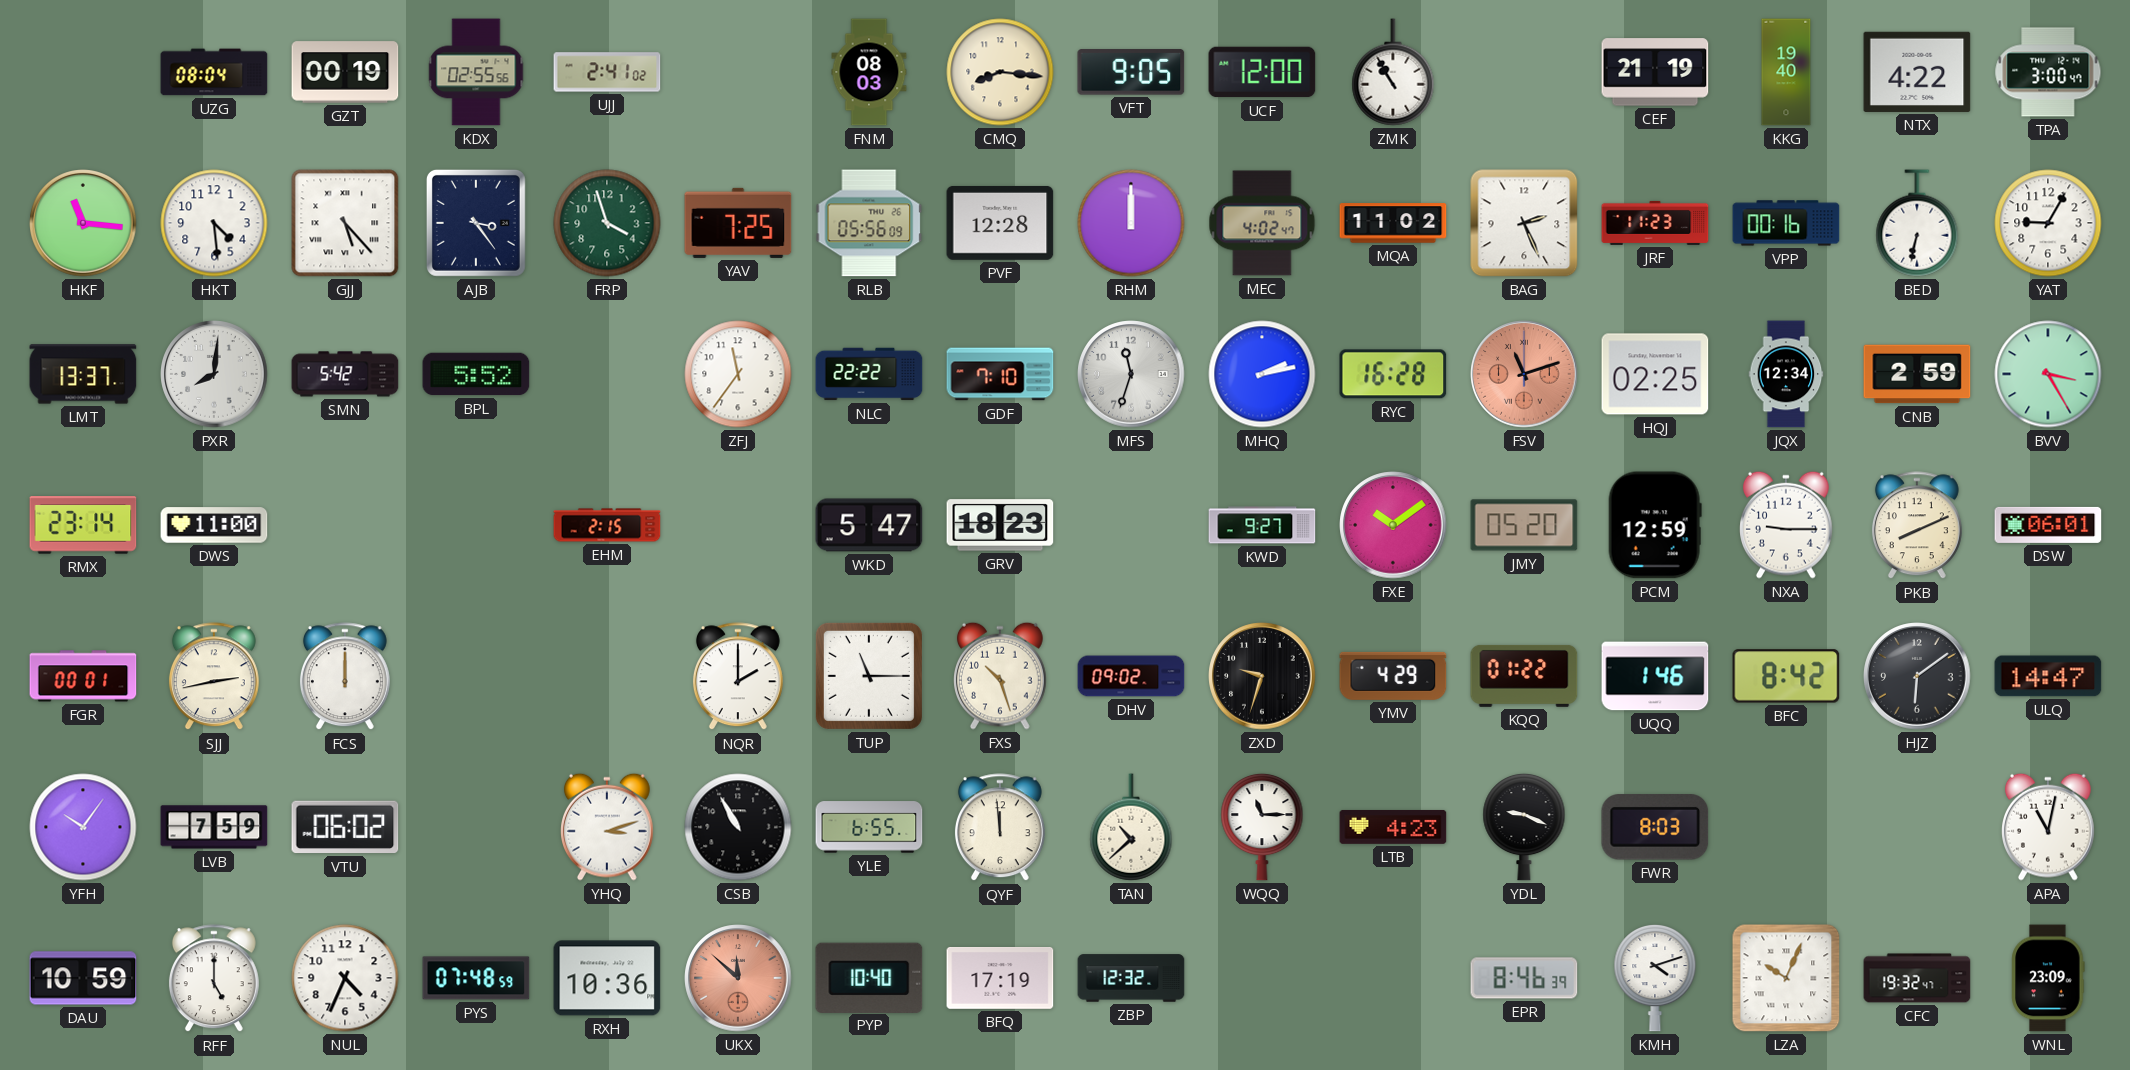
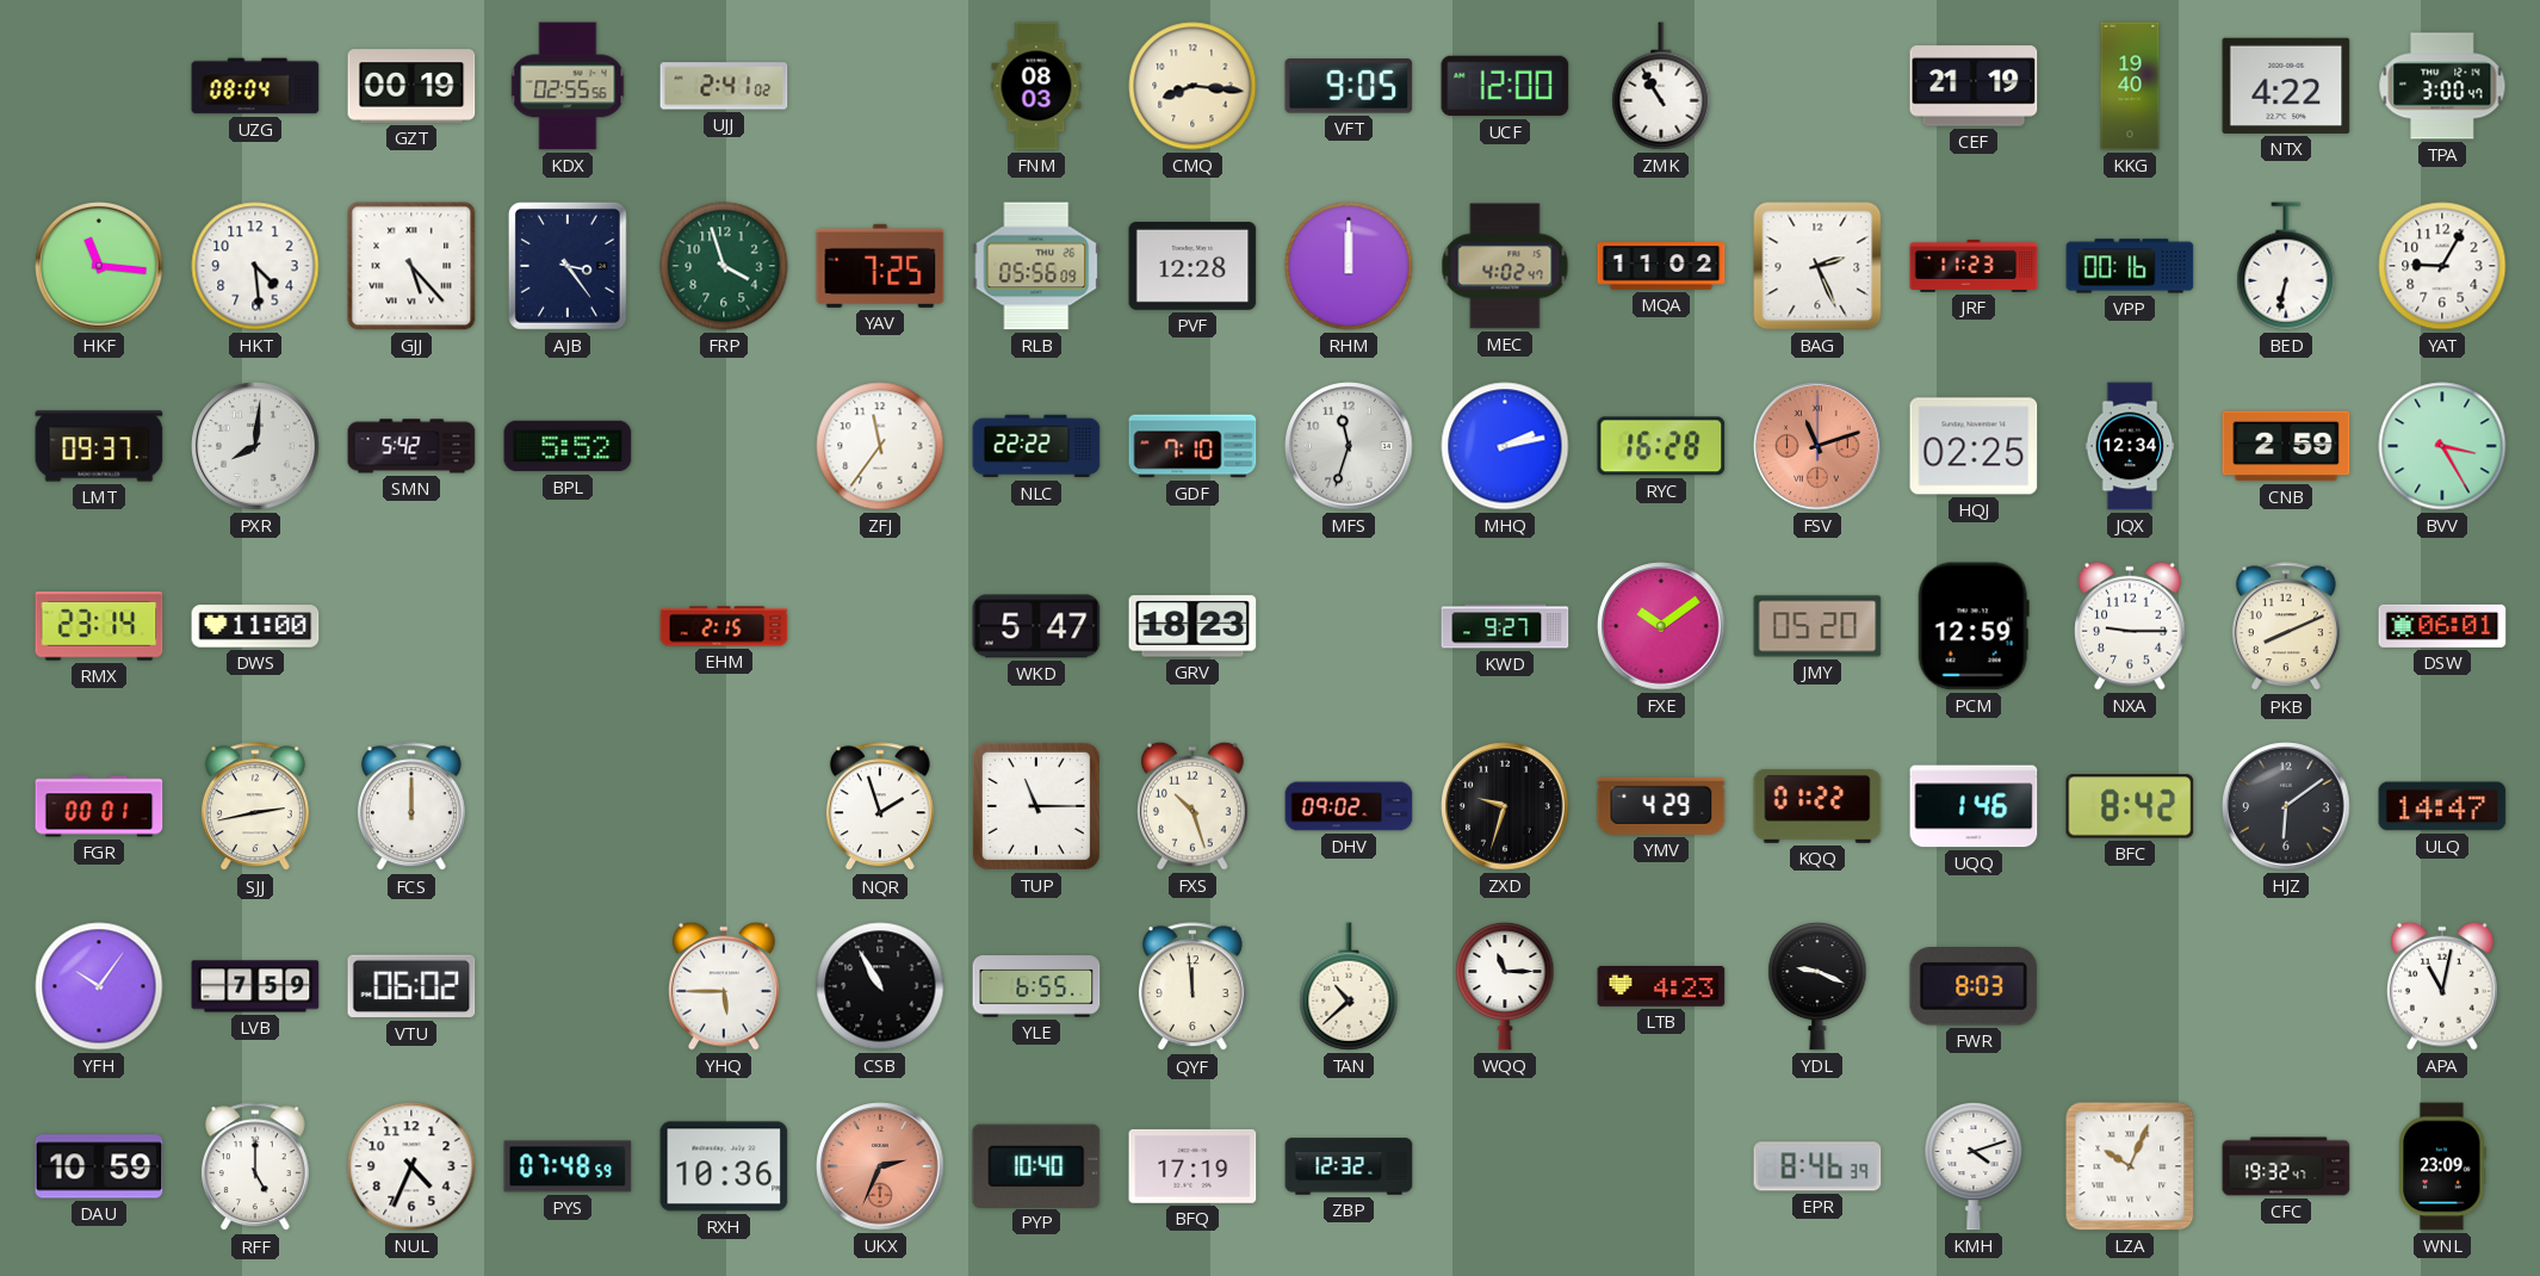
LMT: 13:37 -> 09:37
NQR: 2:00 -> 1:57
YHQ: 3:12 -> 5:45
UKX: 11:52 -> 2:34
